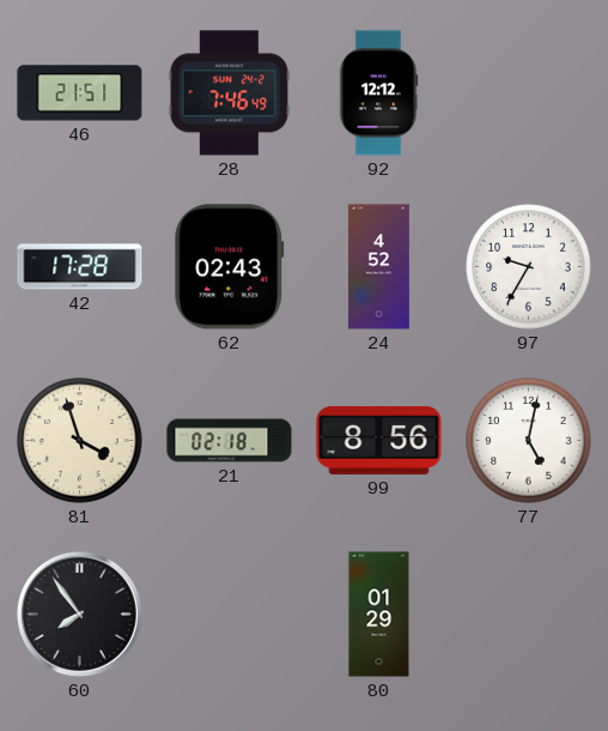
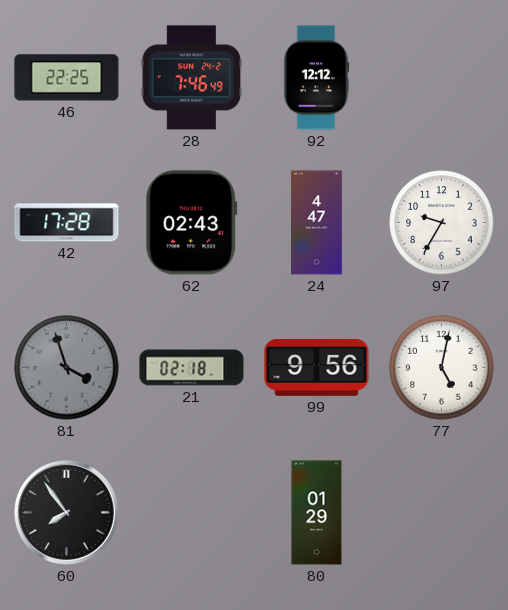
46: 21:51 -> 22:25
24: 4:52 -> 4:47
81 dial: cream -> grey
99: 8:56 -> 9:56
